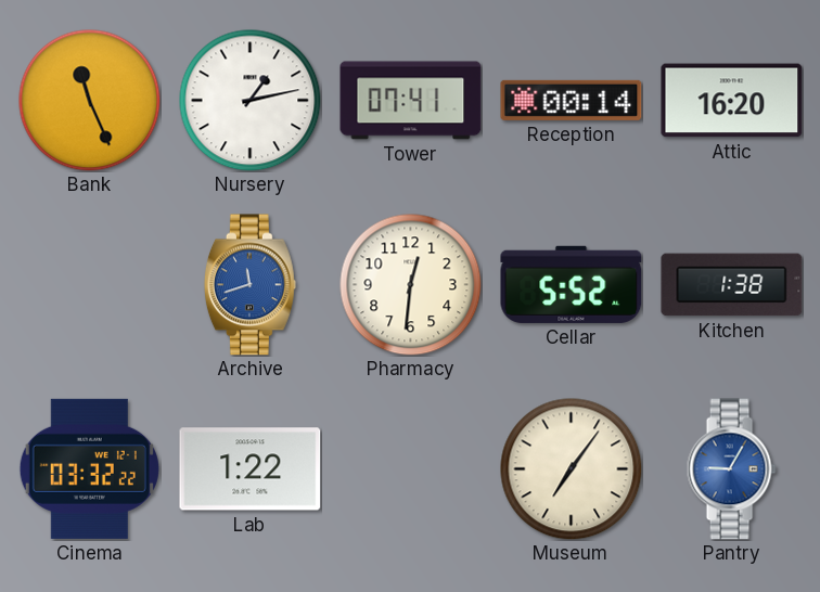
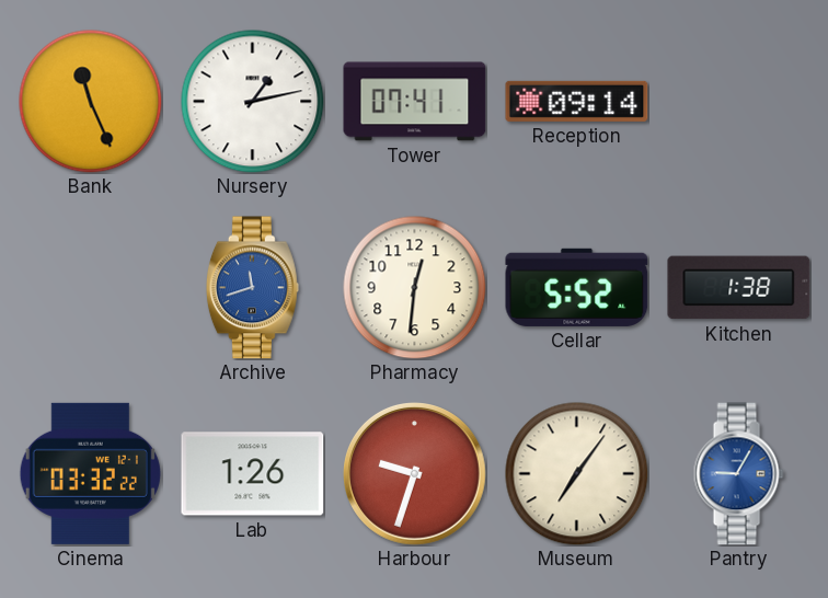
Reception: 00:14 -> 09:14
Attic: 16:20 -> none
Lab: 1:22 -> 1:26
Harbour: none -> 9:33
